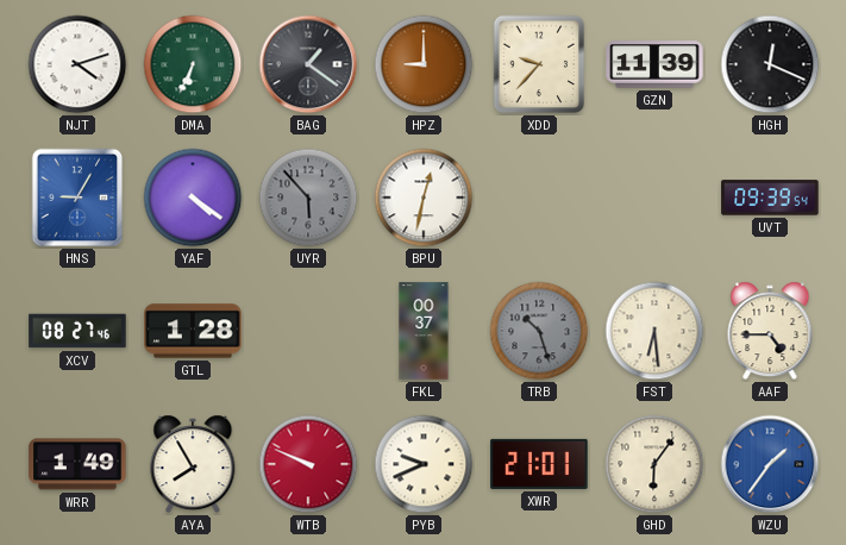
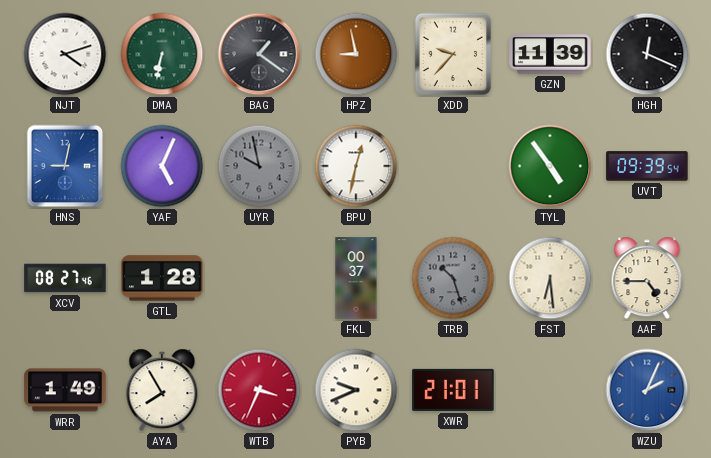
DMA: 6:34 -> 6:32
HPZ: 9:00 -> 8:58
HNS: 9:05 -> 9:02
YAF: 4:21 -> 5:04
UYR: 5:53 -> 9:58
TYL: none -> 4:54
WTB: 9:49 -> 3:34
GHD: 6:06 -> none
WZU: 1:36 -> 2:04
